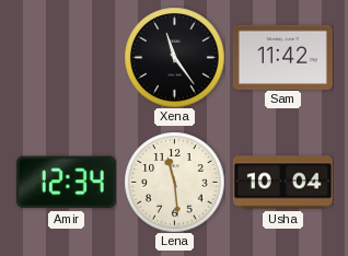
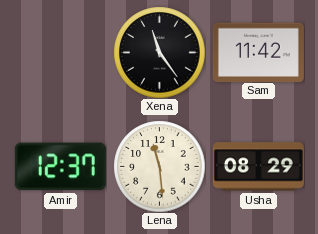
Amir: 12:34 -> 12:37
Usha: 10:04 -> 08:29
